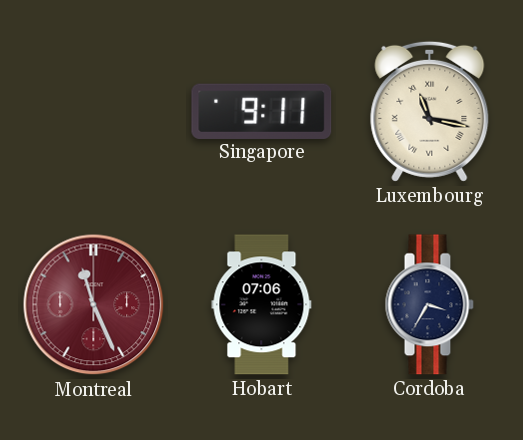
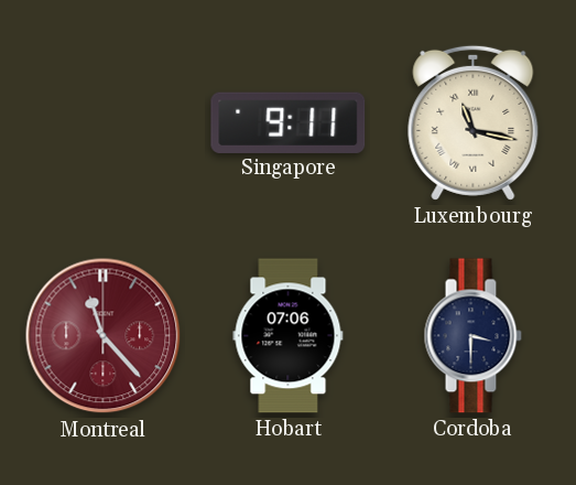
Montreal: 11:26 -> 11:23
Cordoba: 3:35 -> 3:30
